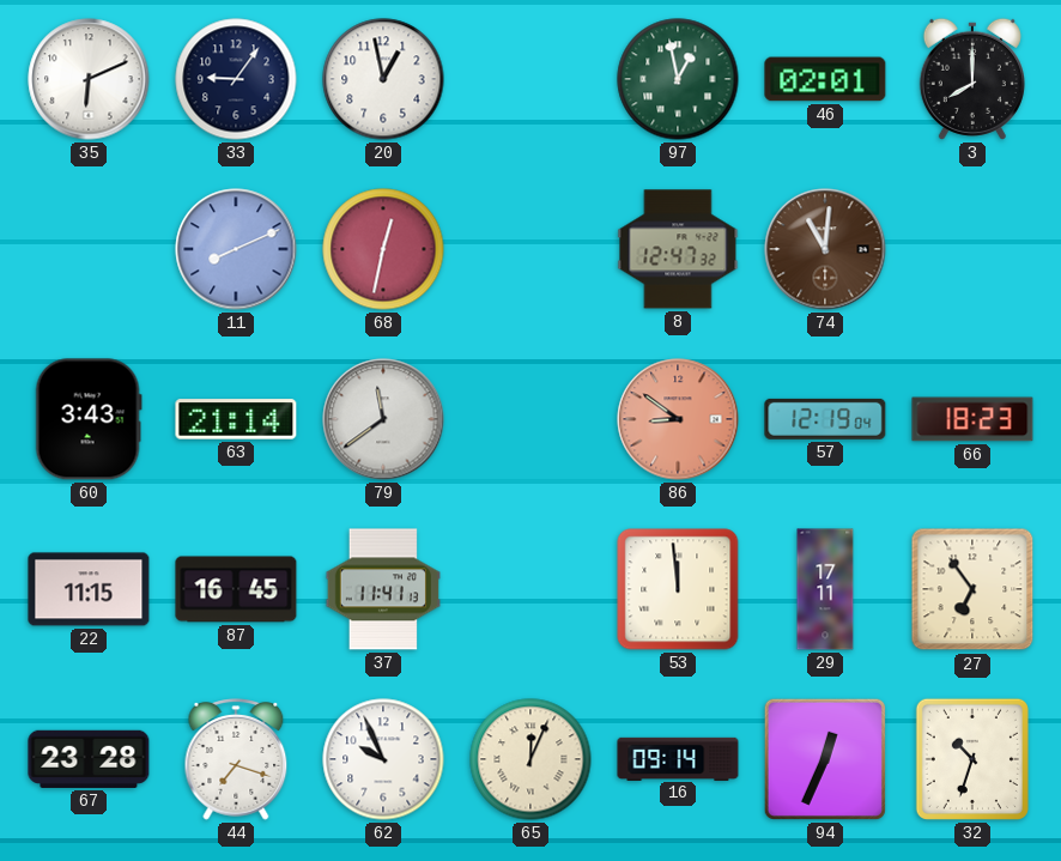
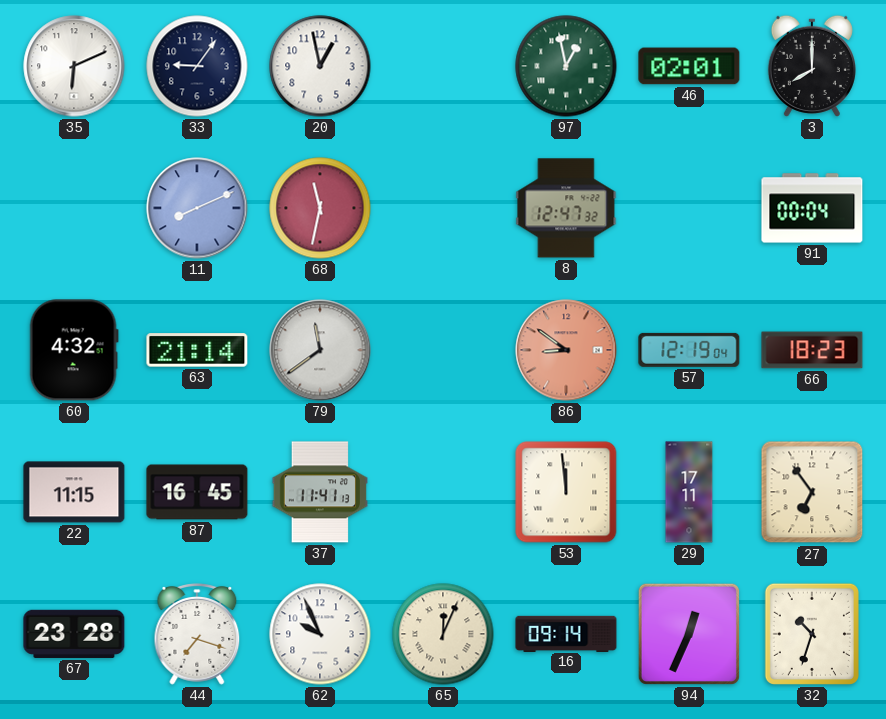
68: 12:32 -> 11:32
74: 11:01 -> none
91: none -> 00:04
60: 3:43 -> 4:32
